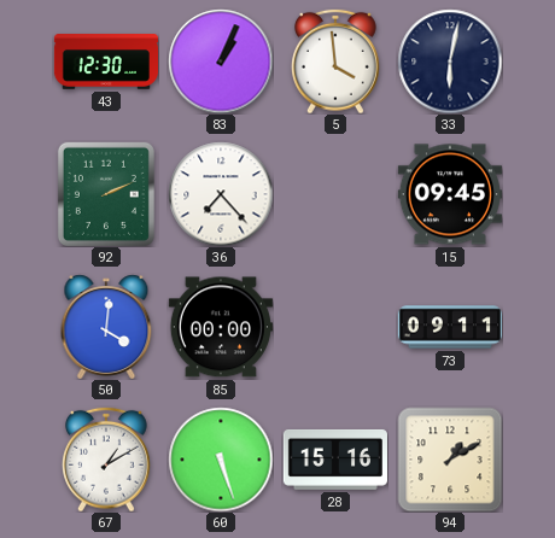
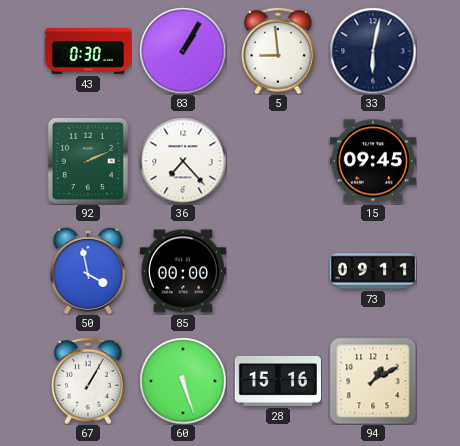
43: 12:30 -> 0:30
83: 1:04 -> 1:05
5: 3:59 -> 8:59
50: 4:01 -> 3:58
67: 1:10 -> 1:05
